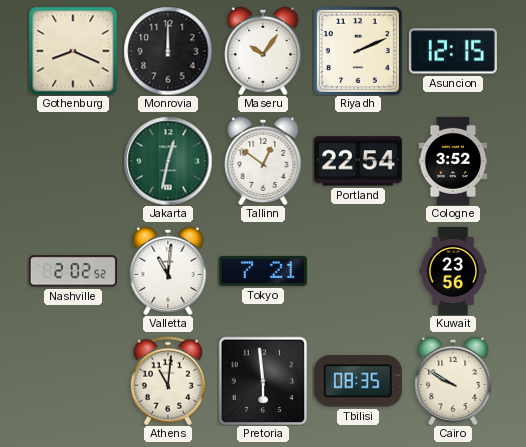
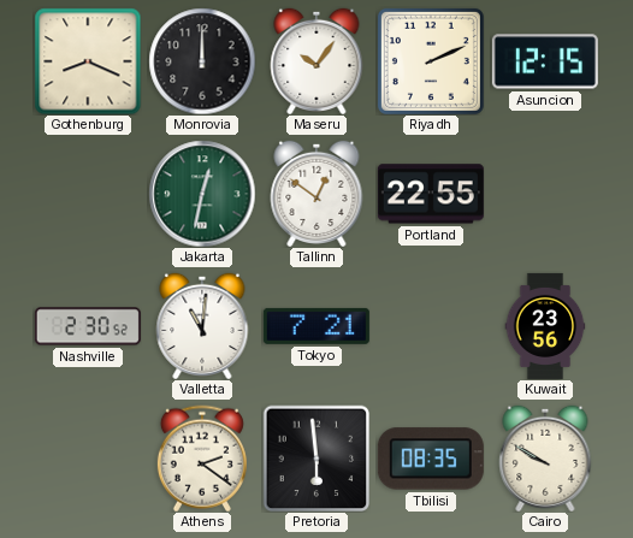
Portland: 22:54 -> 22:55
Cologne: 3:52 -> none
Nashville: 2:02 -> 2:30
Athens: 11:01 -> 2:21
